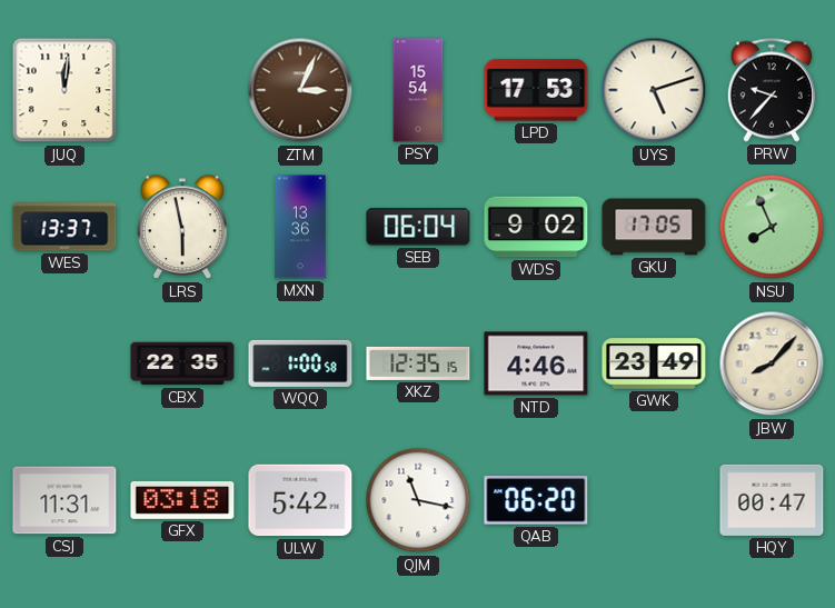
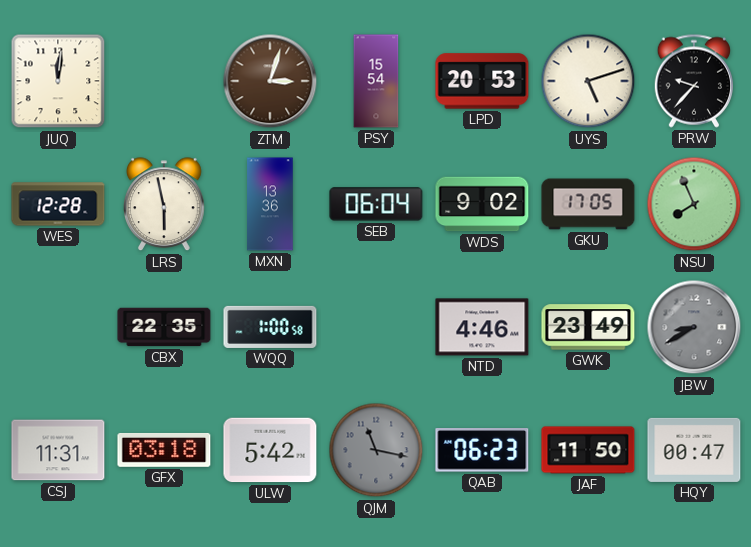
ZTM: 3:04 -> 3:03
LPD: 17:53 -> 20:53
WES: 13:37 -> 12:28
XKZ: 12:35 -> none
JBW: 8:07 -> 8:40
JBW dial: cream -> grey
QJM dial: white -> grey
QAB: 06:20 -> 06:23
JAF: none -> 11:50
